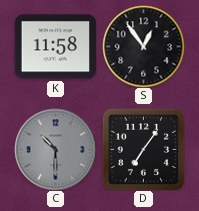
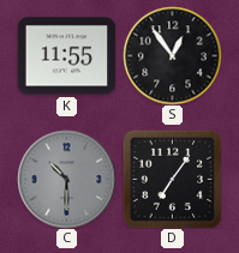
K: 11:58 -> 11:55
